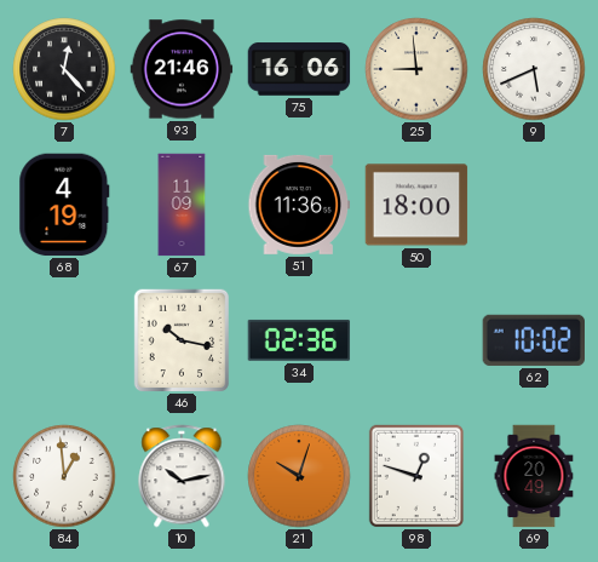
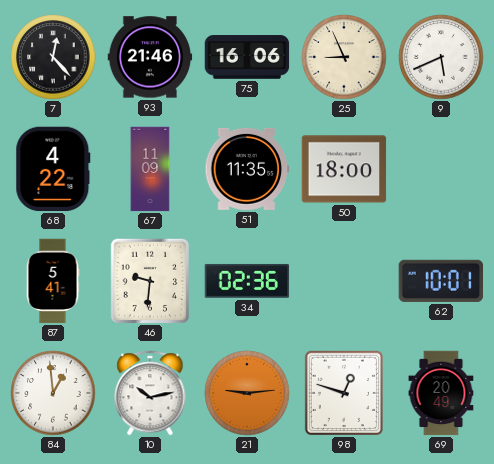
25: 8:59 -> 8:56
68: 4:19 -> 4:22
51: 11:36 -> 11:35
87: none -> 5:41
46: 10:17 -> 9:31
62: 10:02 -> 10:01
21: 10:03 -> 9:14
